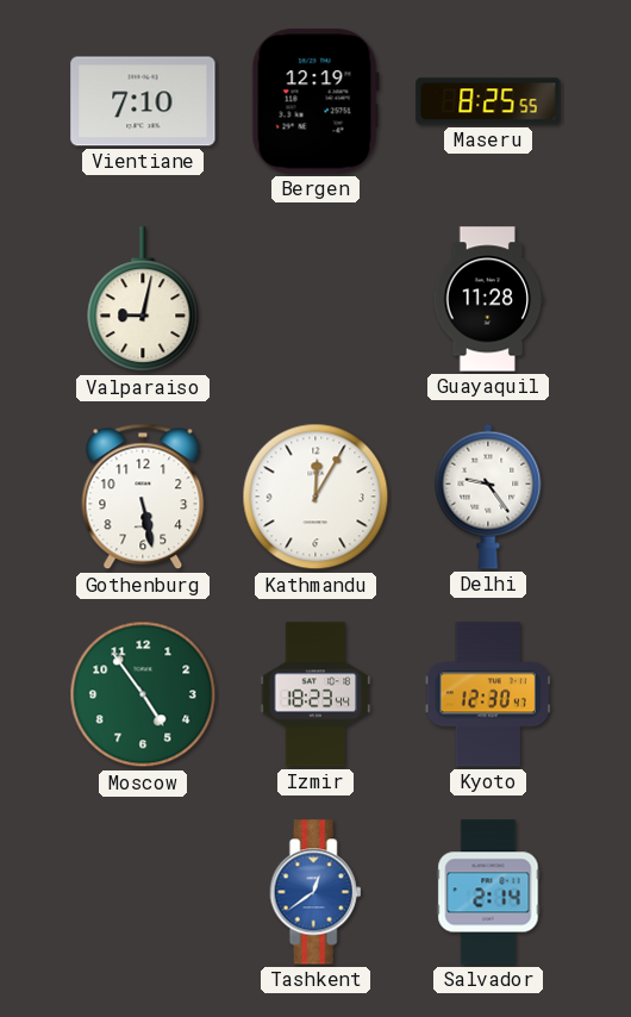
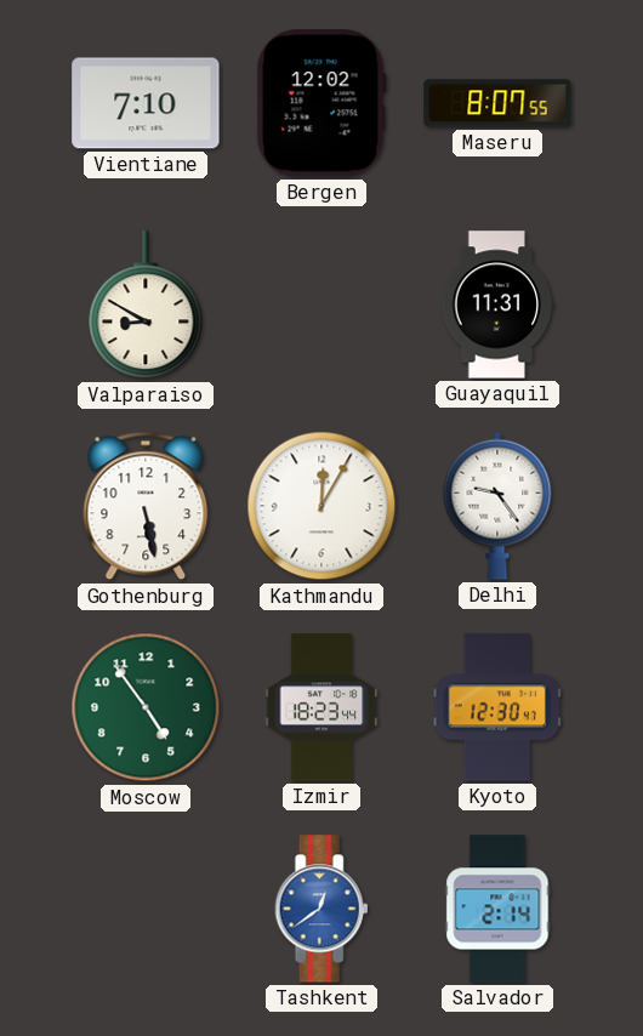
Bergen: 12:19 -> 12:02
Maseru: 8:25 -> 8:07
Valparaiso: 9:02 -> 8:50
Guayaquil: 11:28 -> 11:31
